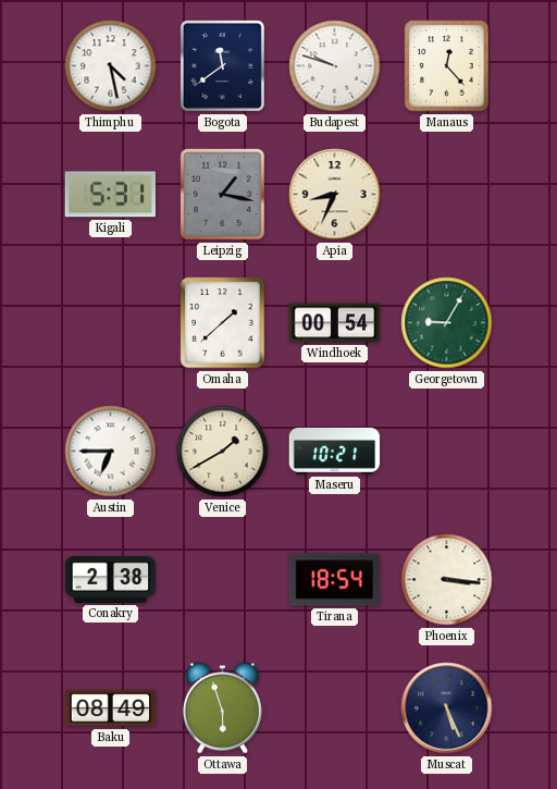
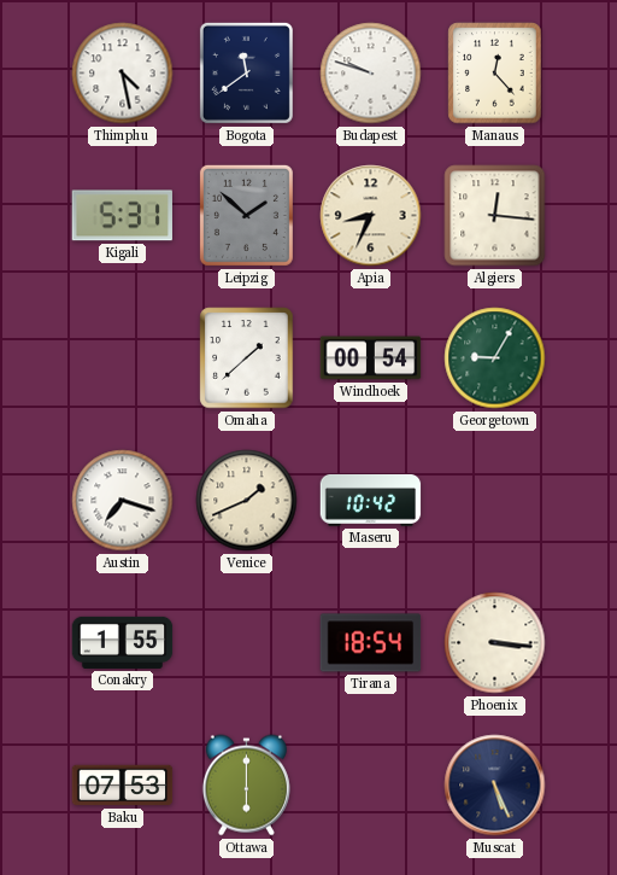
Leipzig: 1:17 -> 1:52
Algiers: none -> 12:16
Austin: 6:45 -> 7:18
Venice: 1:40 -> 1:41
Maseru: 10:21 -> 10:42
Conakry: 2:38 -> 1:55
Baku: 08:49 -> 07:53
Ottawa: 5:57 -> 6:00
